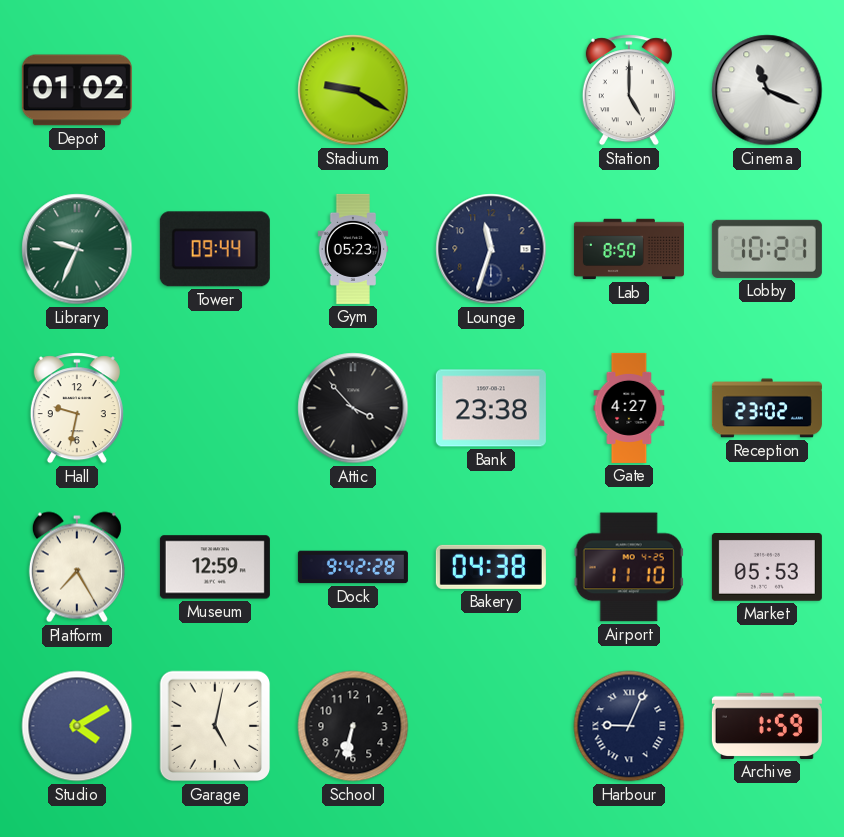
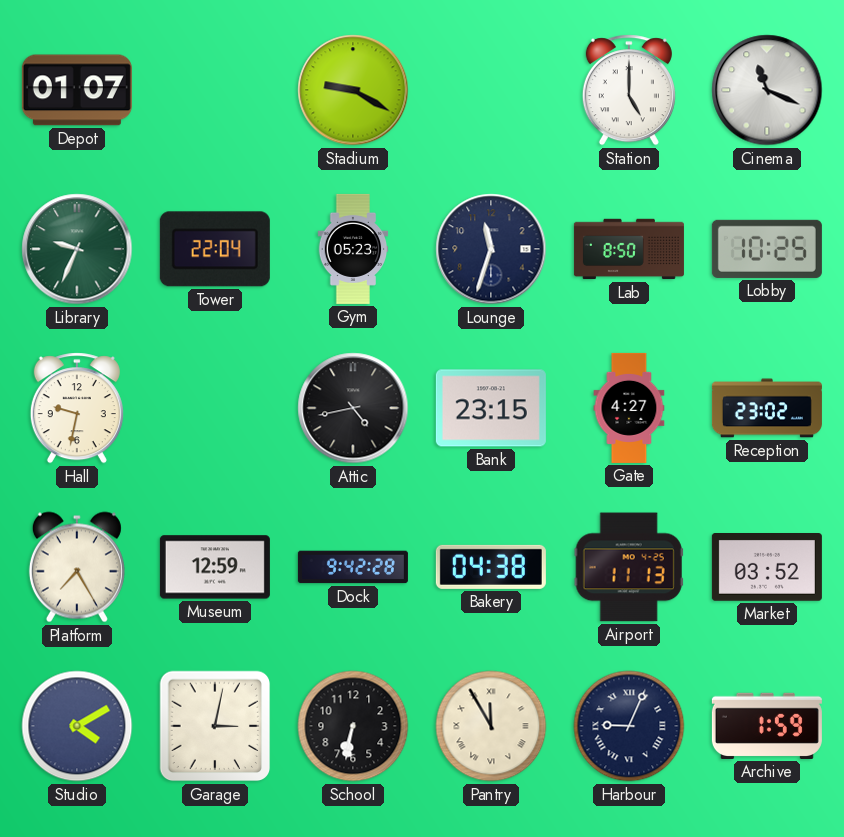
Depot: 01:02 -> 01:07
Tower: 09:44 -> 22:04
Lobby: 10:21 -> 10:25
Attic: 3:53 -> 4:43
Bank: 23:38 -> 23:15
Airport: 11:10 -> 11:13
Market: 05:53 -> 03:52
Garage: 5:02 -> 3:02
Pantry: none -> 11:55
